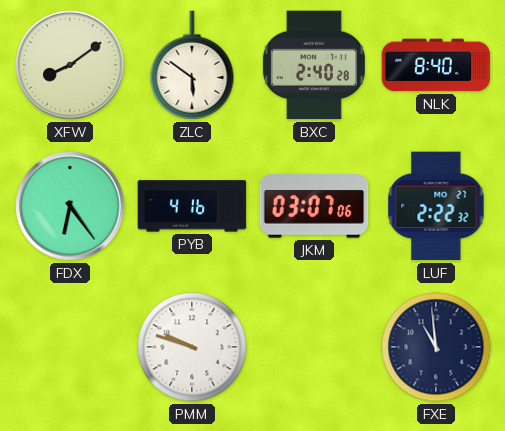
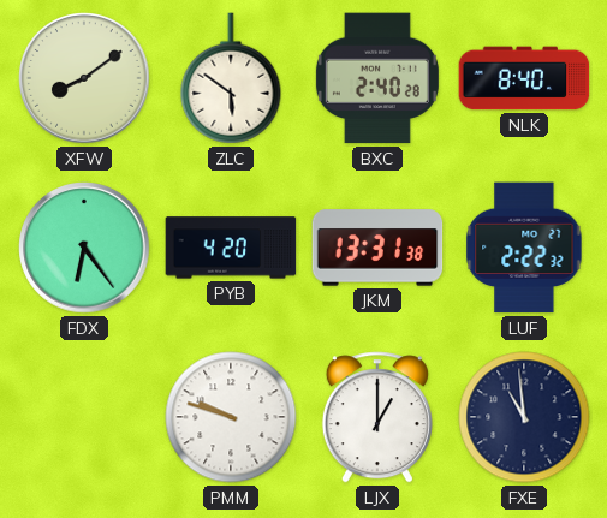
PYB: 4:16 -> 4:20
JKM: 03:07 -> 13:31
LJX: none -> 1:00
